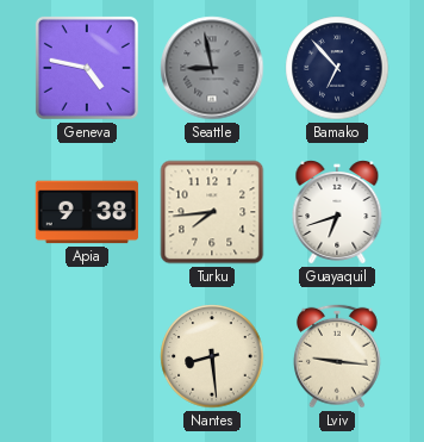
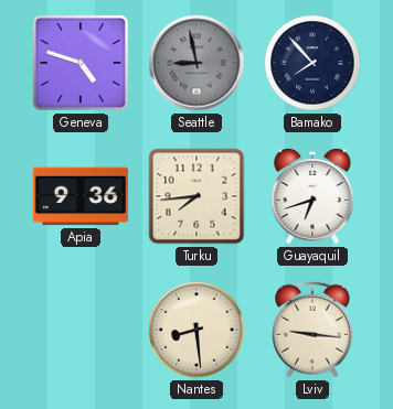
Geneva: 4:47 -> 4:48
Bamako: 6:53 -> 7:53
Apia: 9:38 -> 9:36
